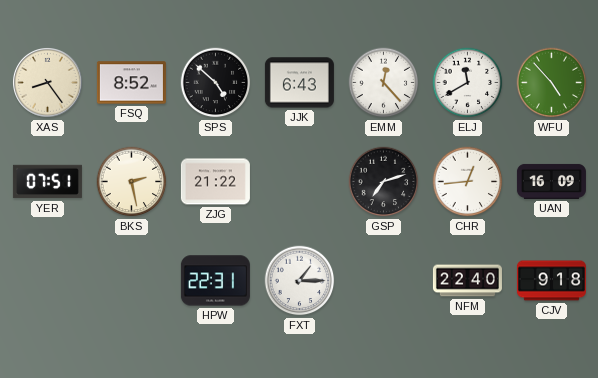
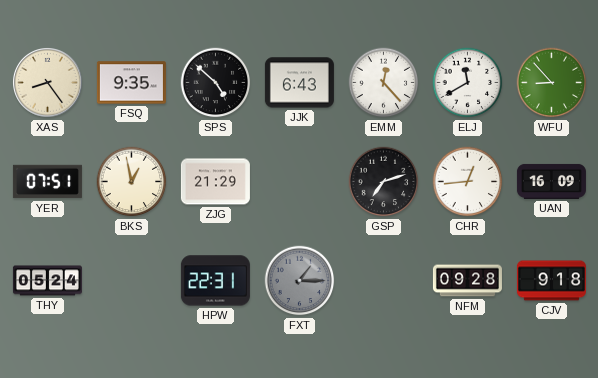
FSQ: 8:52 -> 9:35
WFU: 4:53 -> 8:53
BKS: 2:28 -> 12:58
ZJG: 21:22 -> 21:29
THY: none -> 05:24
FXT dial: white -> grey
NFM: 22:40 -> 09:28
